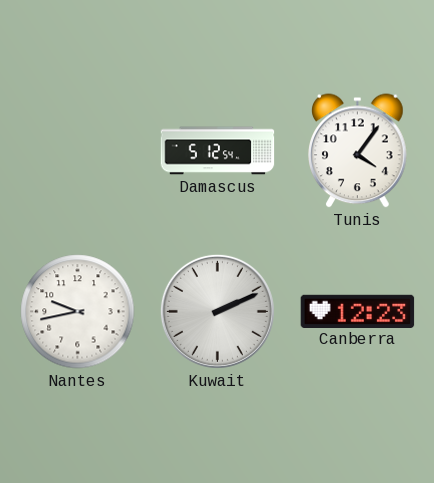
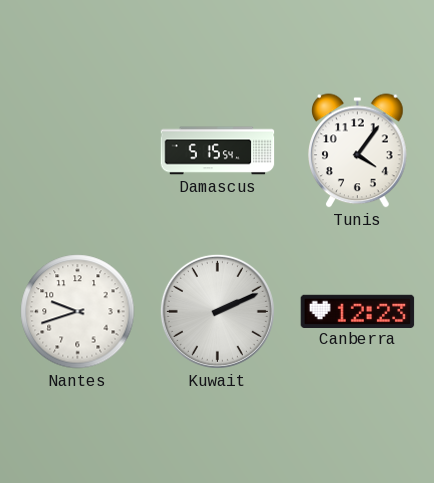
Damascus: 5:12 -> 5:15
Nantes: 9:43 -> 9:42
